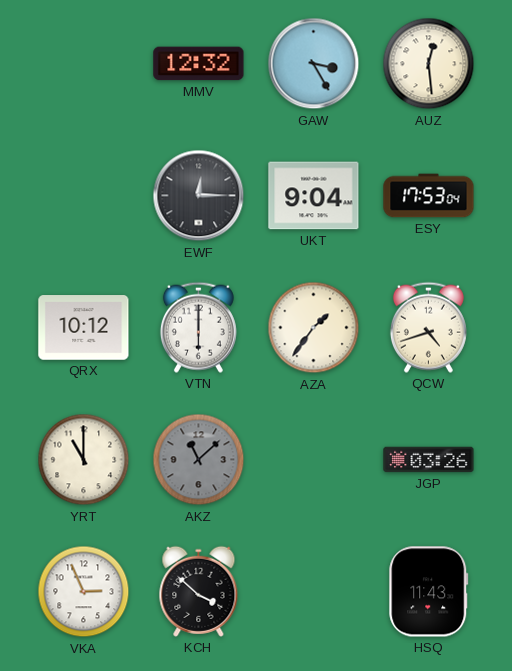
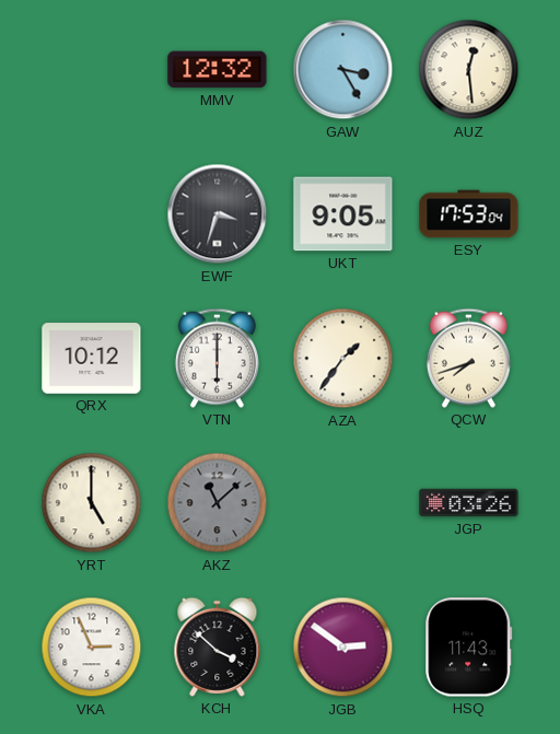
EWF: 12:15 -> 3:33
UKT: 9:04 -> 9:05
QCW: 4:42 -> 7:42
YRT: 11:00 -> 5:00
JGB: none -> 2:51
